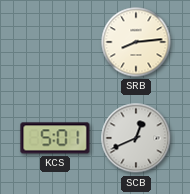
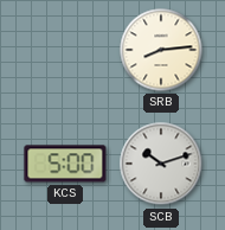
KCS: 5:01 -> 5:00
SCB: 12:41 -> 10:12
